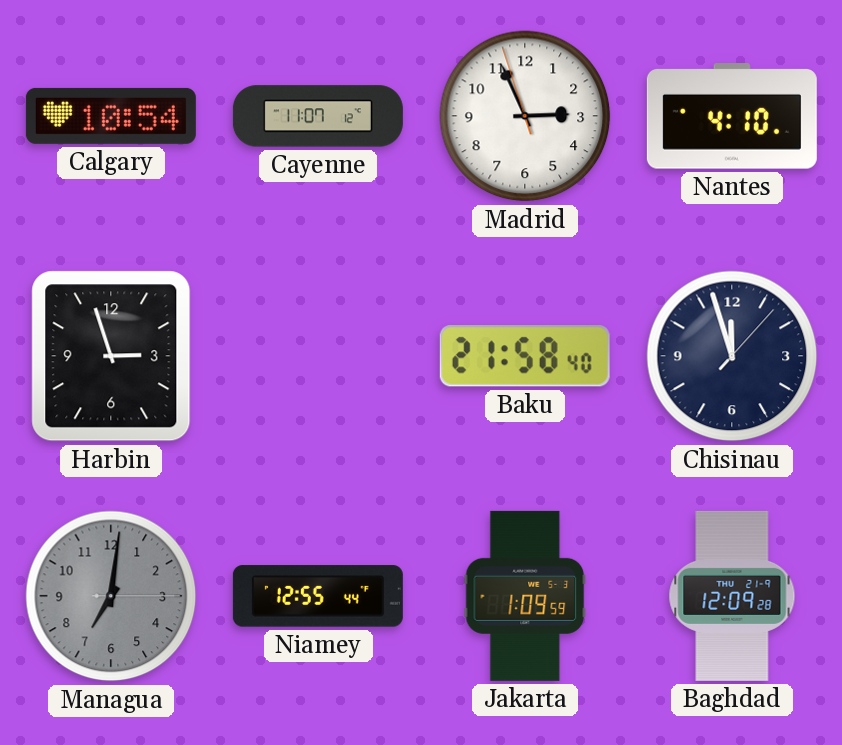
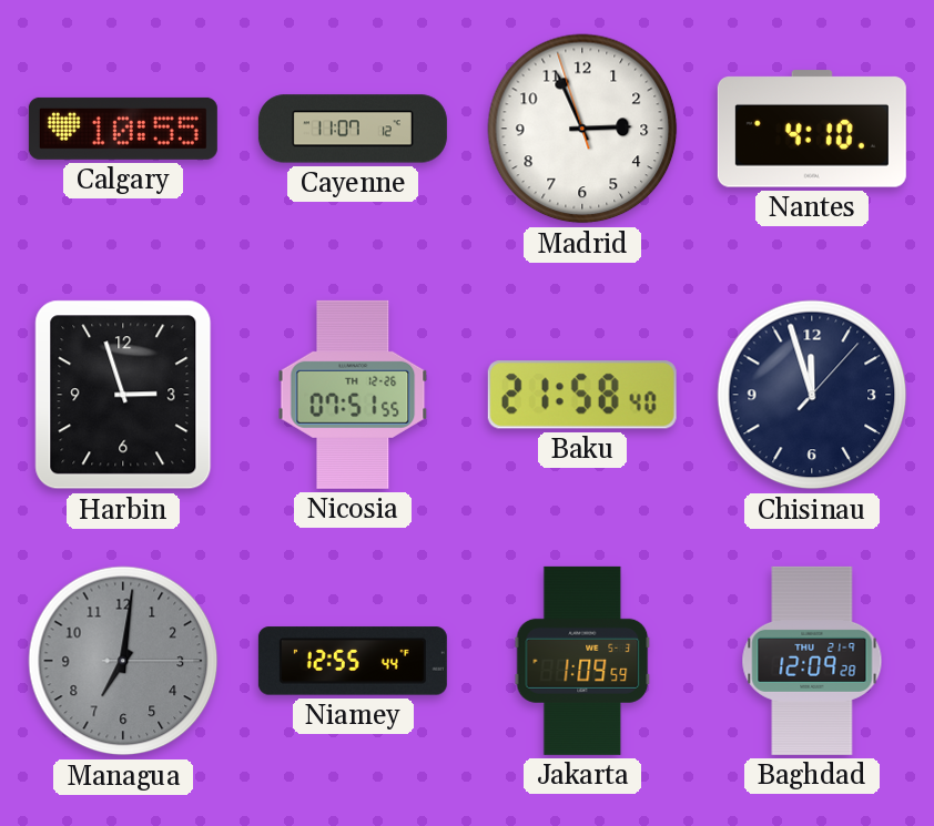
Calgary: 10:54 -> 10:55
Nicosia: none -> 07:51
